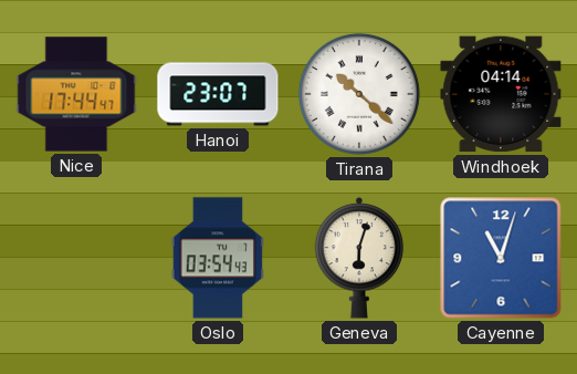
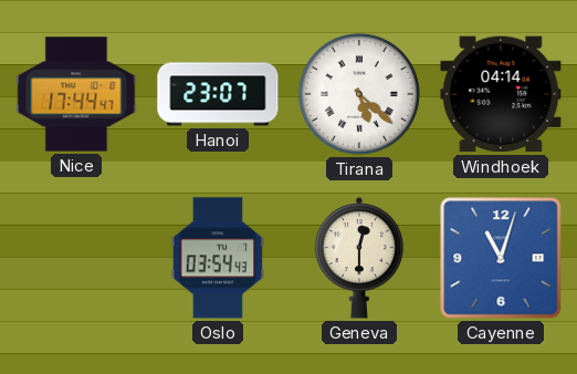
Tirana: 10:22 -> 5:22
Geneva: 6:03 -> 12:30
